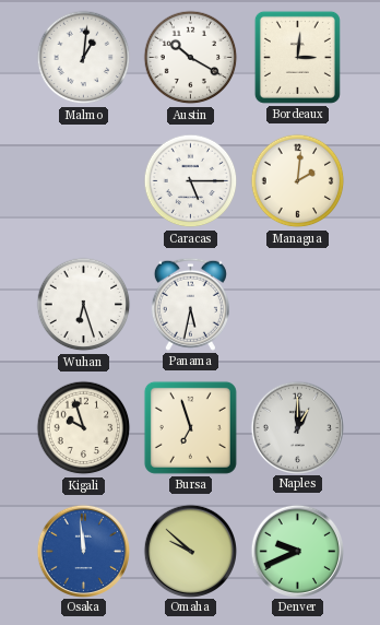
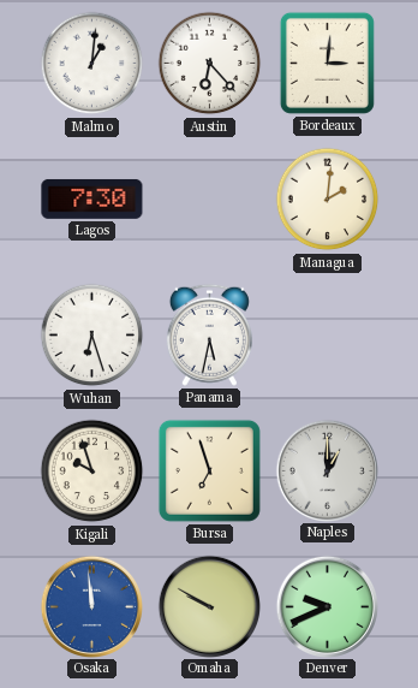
Austin: 10:20 -> 6:23
Lagos: none -> 7:30
Caracas: 5:15 -> none
Omaha: 9:52 -> 9:50
